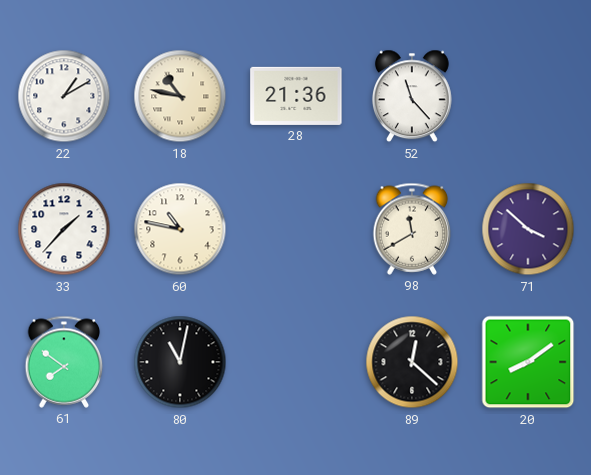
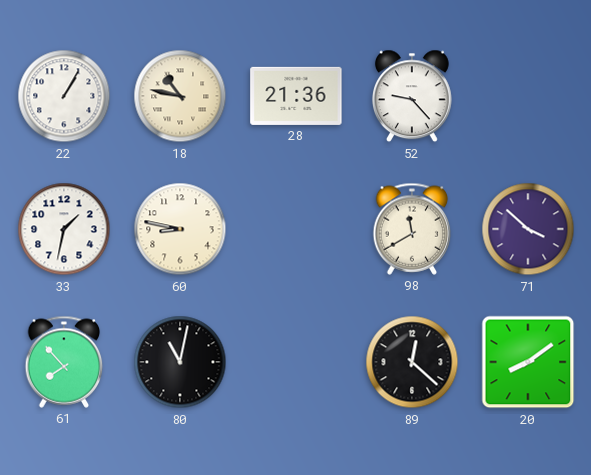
22: 1:10 -> 1:05
52: 11:23 -> 9:23
33: 1:37 -> 1:32
60: 10:47 -> 8:47
61: 7:51 -> 7:53
